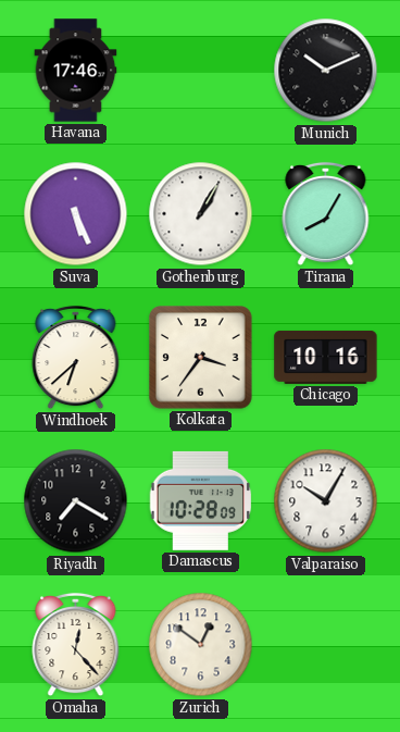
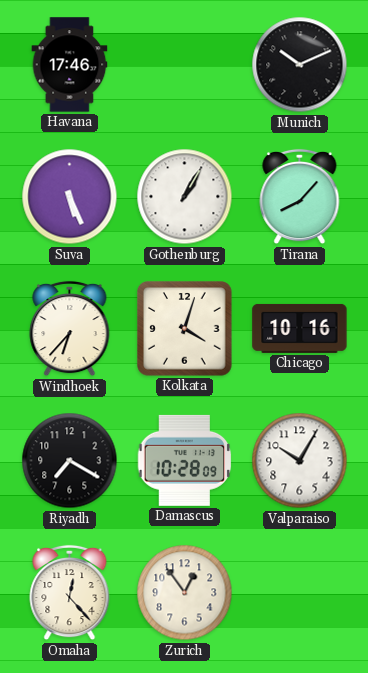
Tirana: 8:05 -> 8:07
Windhoek: 6:38 -> 6:37
Kolkata: 3:36 -> 4:03
Zurich: 12:51 -> 12:54
